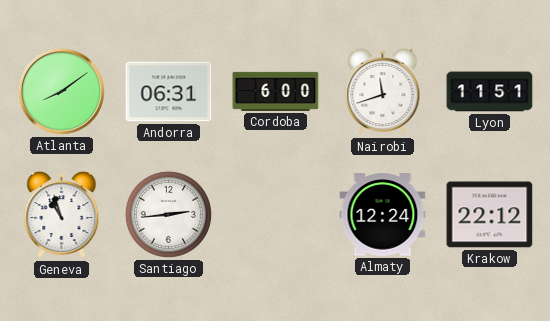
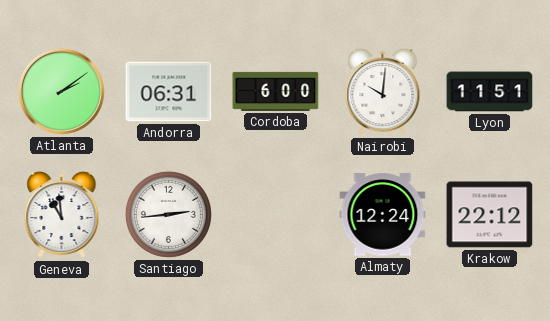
Atlanta: 8:09 -> 2:09
Nairobi: 11:42 -> 10:01
Geneva: 10:57 -> 10:59
